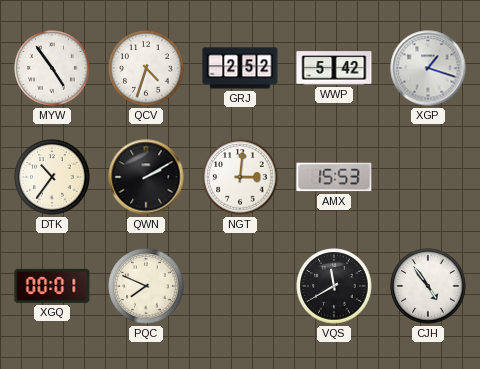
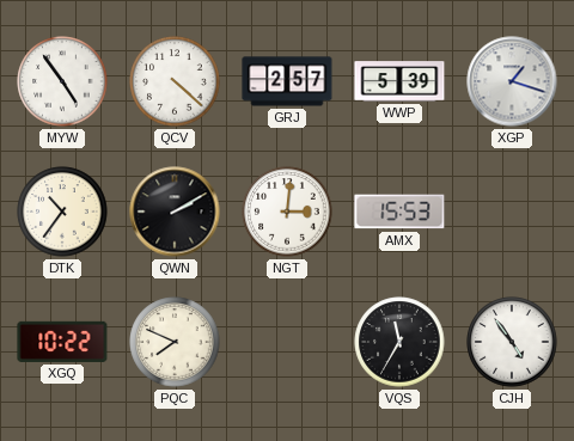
QCV: 4:33 -> 4:22
GRJ: 2:52 -> 2:57
WWP: 5:42 -> 5:39
XGQ: 00:01 -> 10:22
VQS: 11:40 -> 11:35
